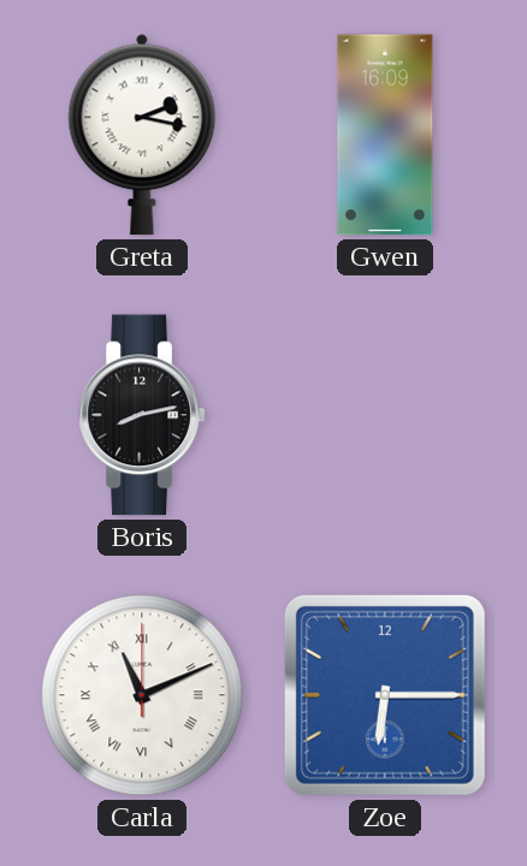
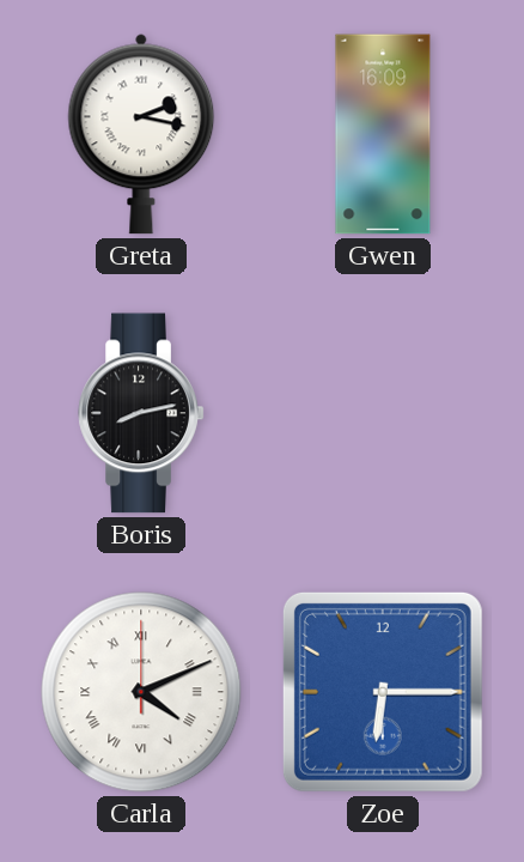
Carla: 11:11 -> 4:11
